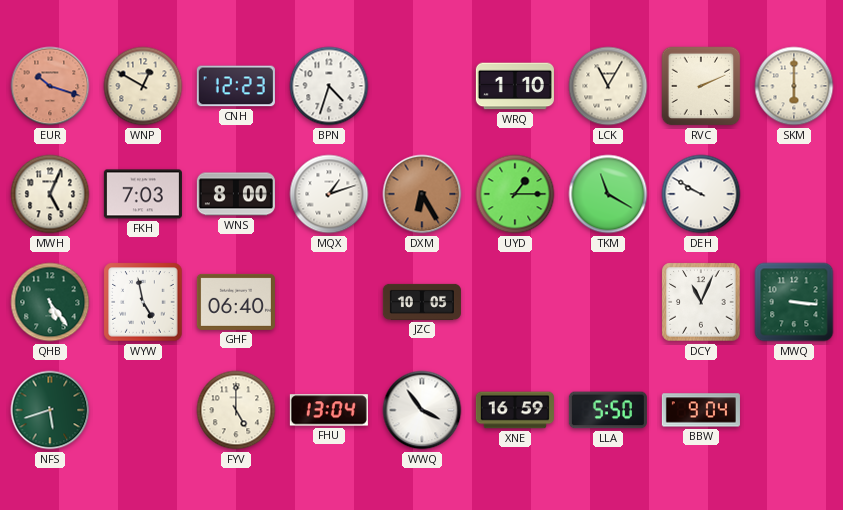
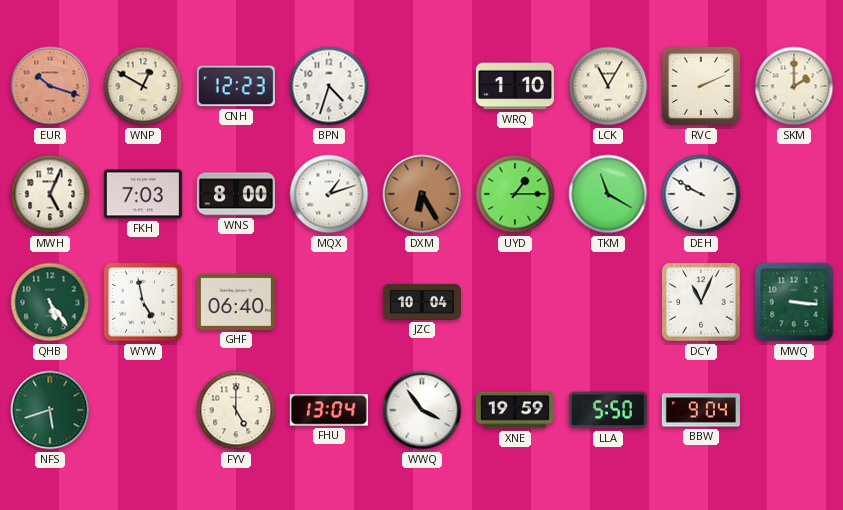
SKM: 6:00 -> 2:00
JZC: 10:05 -> 10:04
XNE: 16:59 -> 19:59
